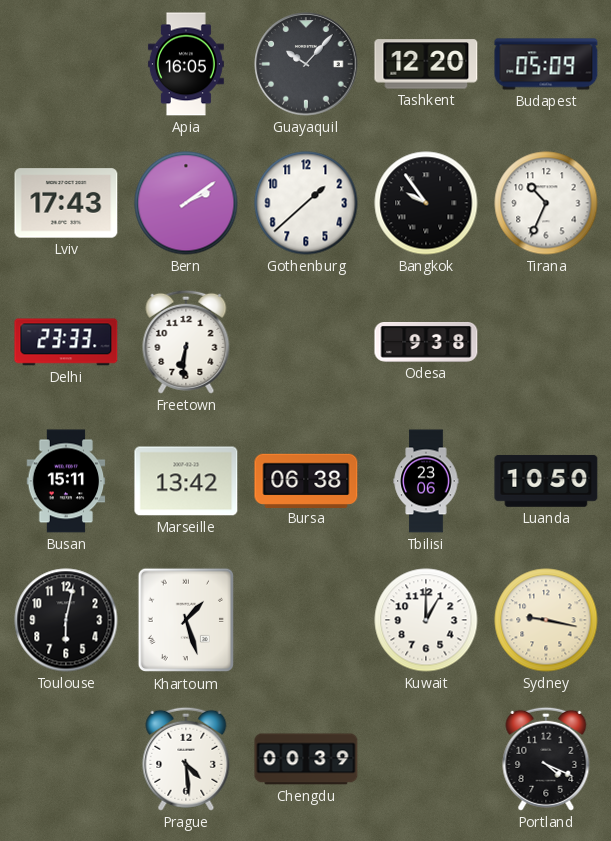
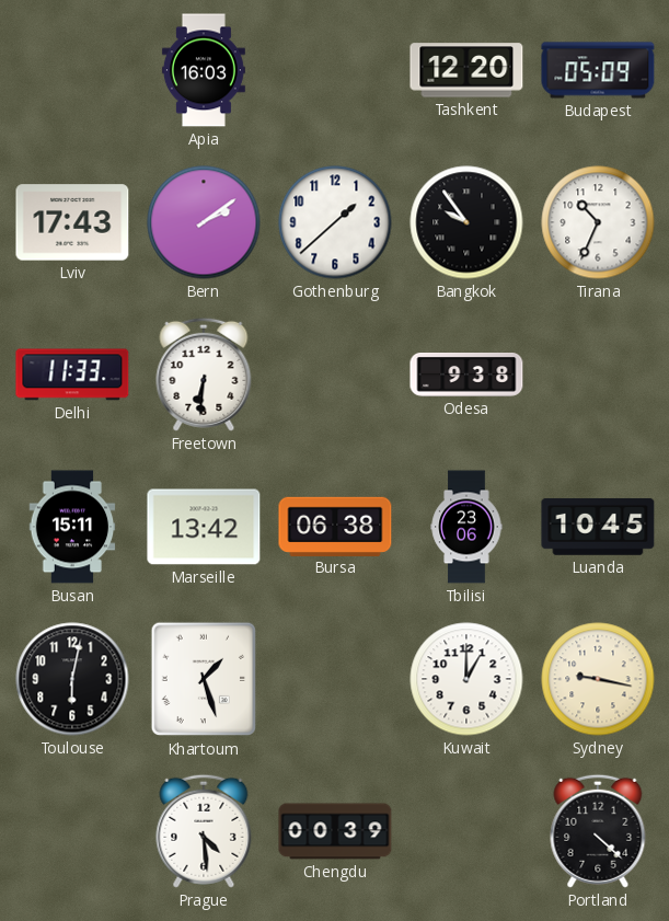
Apia: 16:05 -> 16:03
Guayaquil: 10:07 -> none
Delhi: 23:33 -> 11:33
Luanda: 10:50 -> 10:45
Portland: 4:19 -> 4:22
